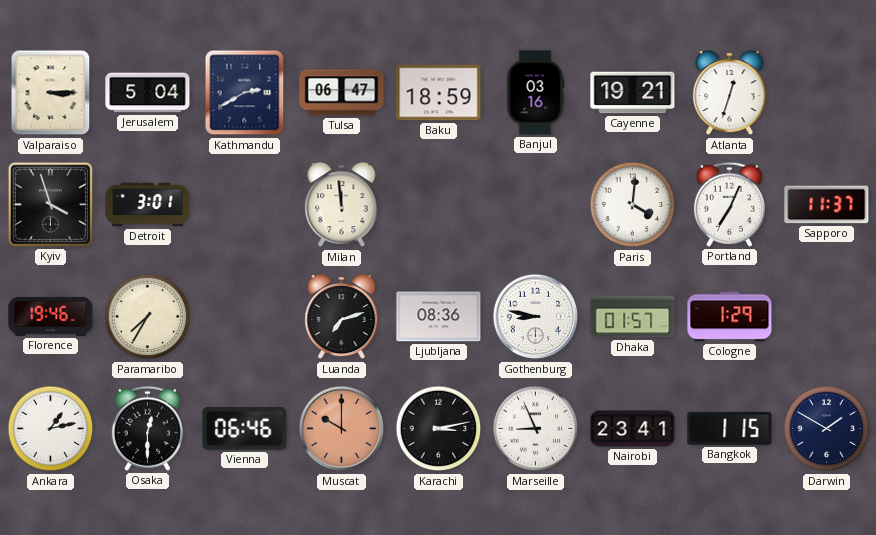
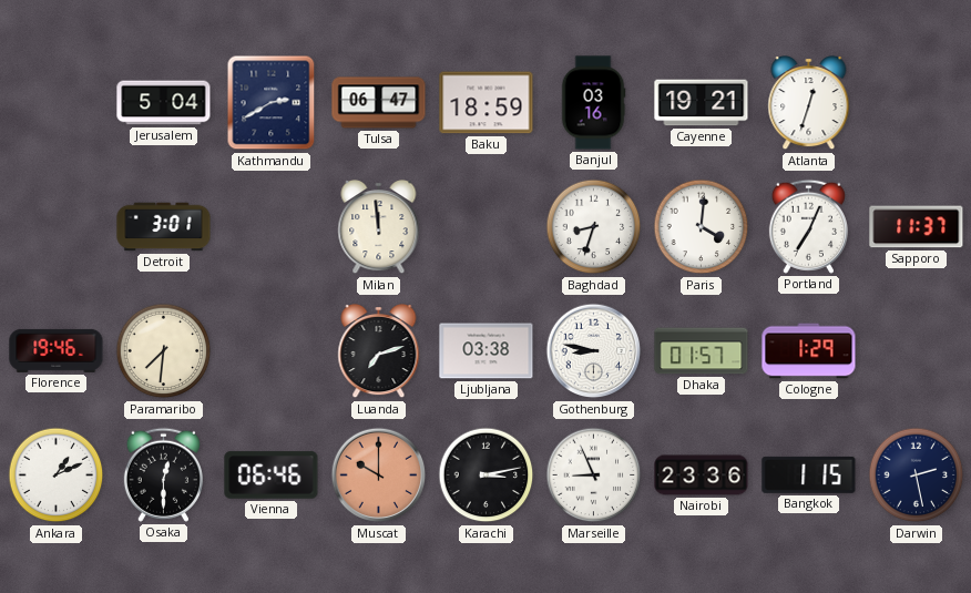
Valparaiso: 3:15 -> none
Kyiv: 3:57 -> none
Baghdad: none -> 8:33
Paramaribo: 7:35 -> 7:31
Ljubljana: 08:36 -> 03:38
Ankara: 1:13 -> 1:11
Nairobi: 23:41 -> 23:36
Darwin: 1:50 -> 2:28
